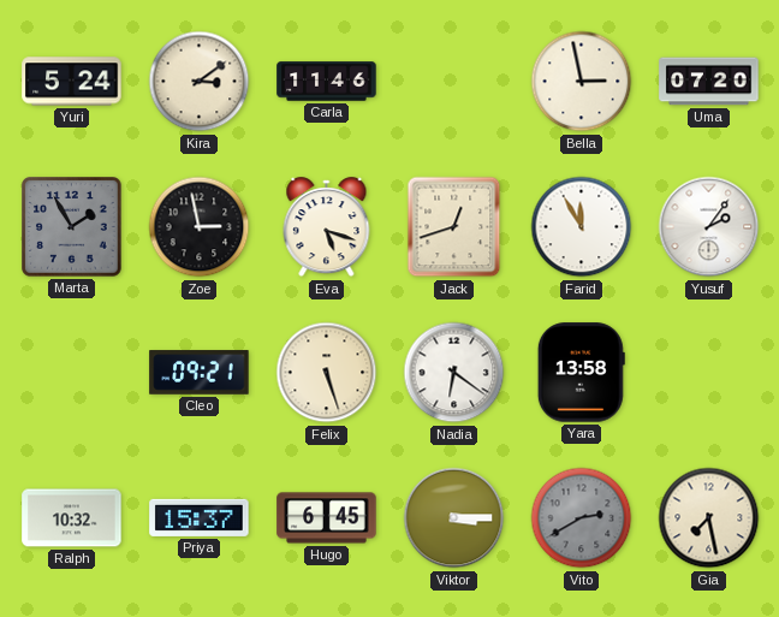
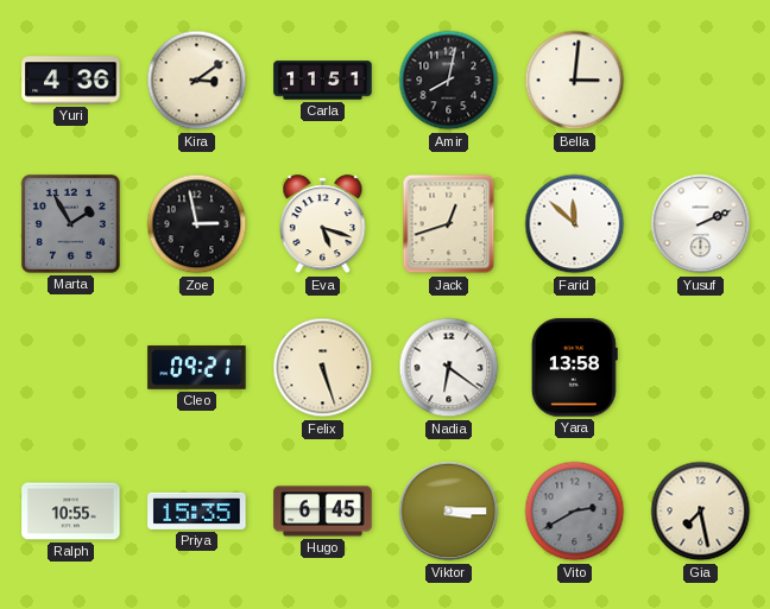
Yuri: 5:24 -> 4:36
Carla: 11:46 -> 11:51
Amir: none -> 8:02
Bella: 2:58 -> 3:01
Uma: 07:20 -> none
Farid: 11:55 -> 11:52
Yusuf: 2:06 -> 2:11
Ralph: 10:32 -> 10:55
Priya: 15:37 -> 15:35
